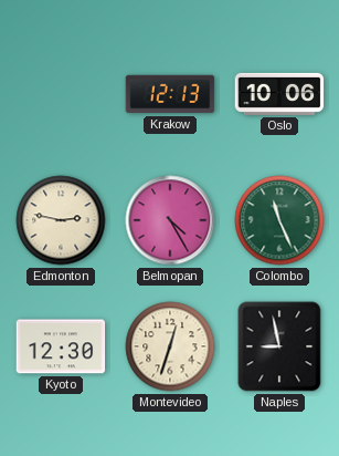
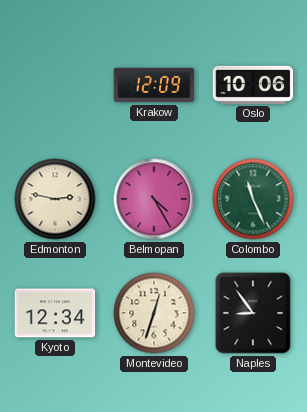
Krakow: 12:13 -> 12:09
Kyoto: 12:30 -> 12:34
Naples: 8:58 -> 8:54
